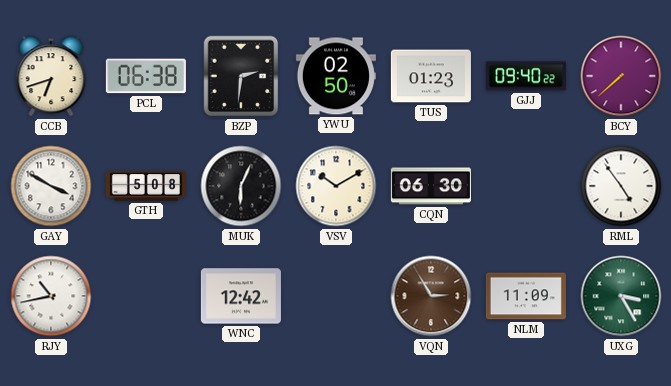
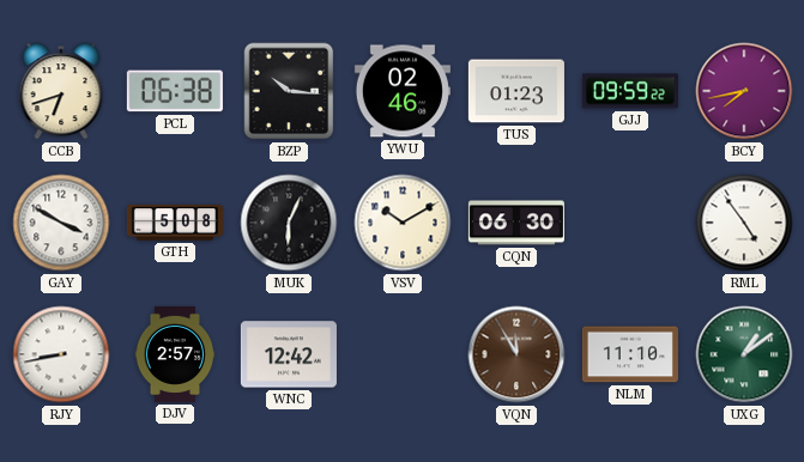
BZP: 2:31 -> 10:16
YWU: 02:50 -> 02:46
GJJ: 09:40 -> 09:59
BCY: 7:38 -> 7:43
RJY: 10:43 -> 8:43
DJV: none -> 2:57
VQN: 2:55 -> 11:55
NLM: 11:09 -> 11:10
UXG: 3:25 -> 1:09
